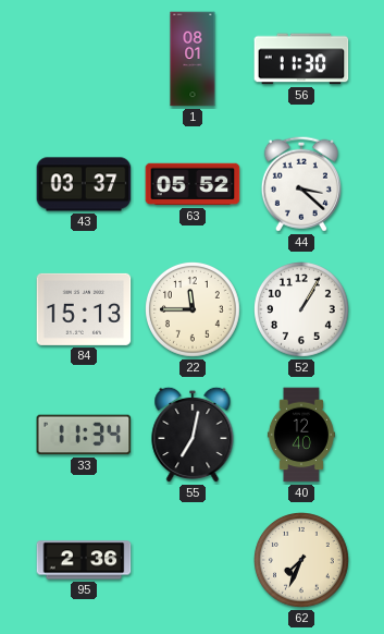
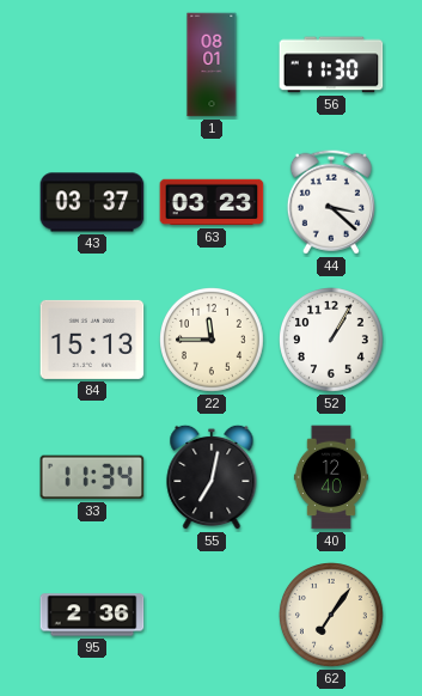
63: 05:52 -> 03:23
62: 7:34 -> 7:06
